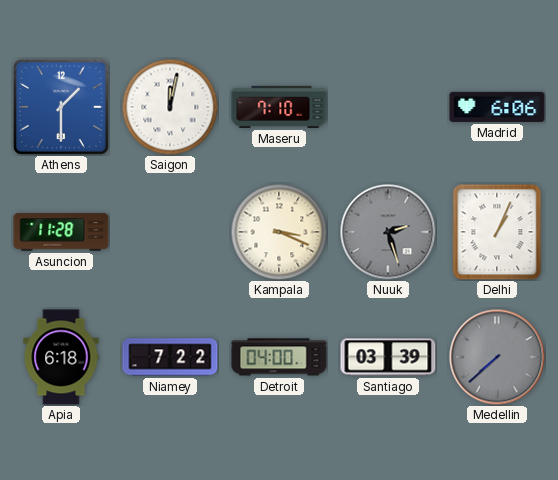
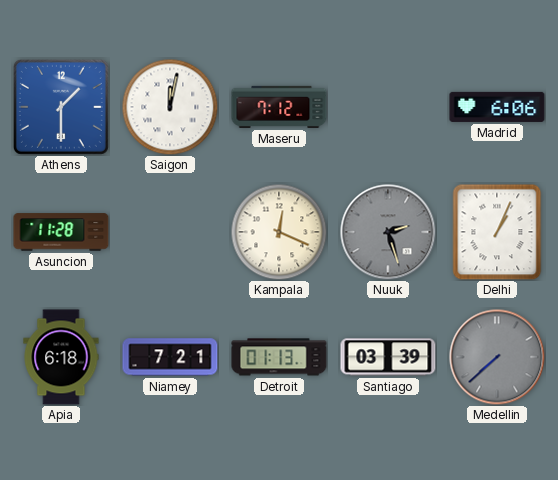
Maseru: 7:10 -> 7:12
Kampala: 3:19 -> 12:19
Niamey: 7:22 -> 7:21
Detroit: 04:00 -> 01:13
